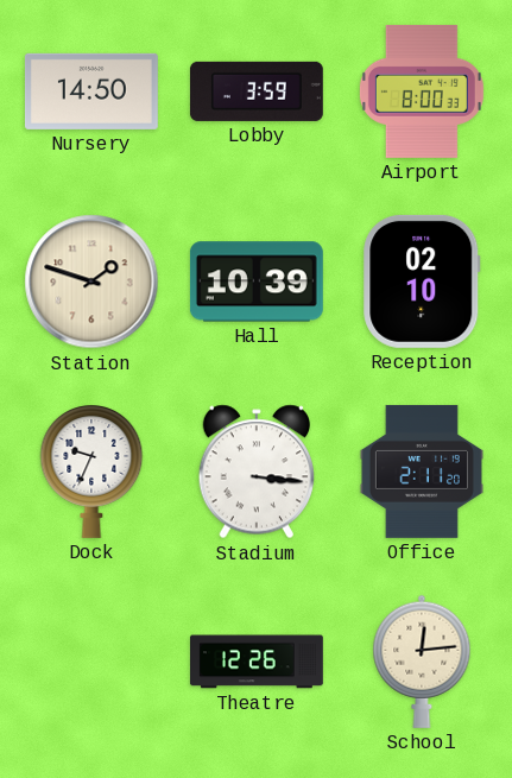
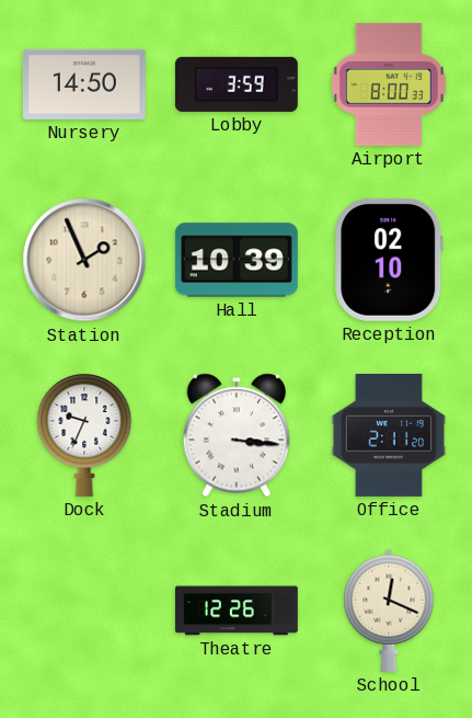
Station: 1:48 -> 1:56
School: 12:14 -> 12:19
